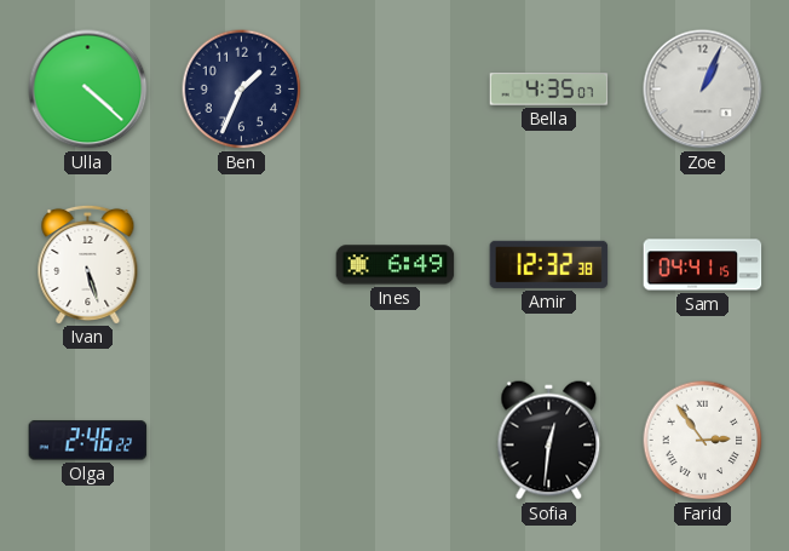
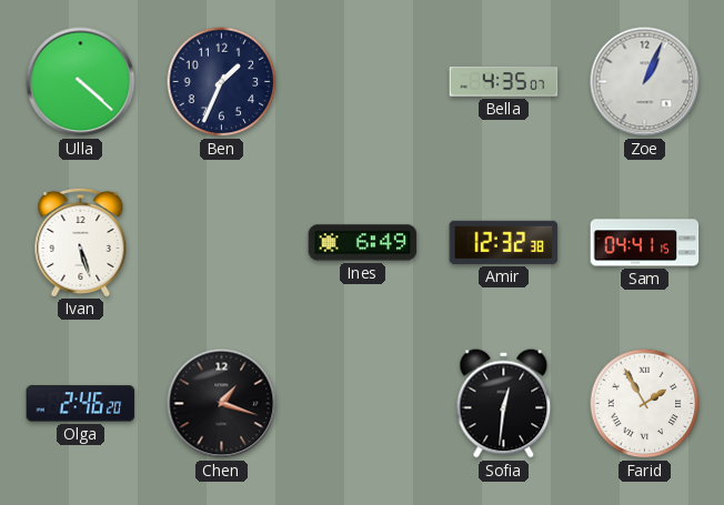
Olga: 2:46:22 -> 2:46:20
Chen: none -> 1:18
Farid: 2:54 -> 1:55
